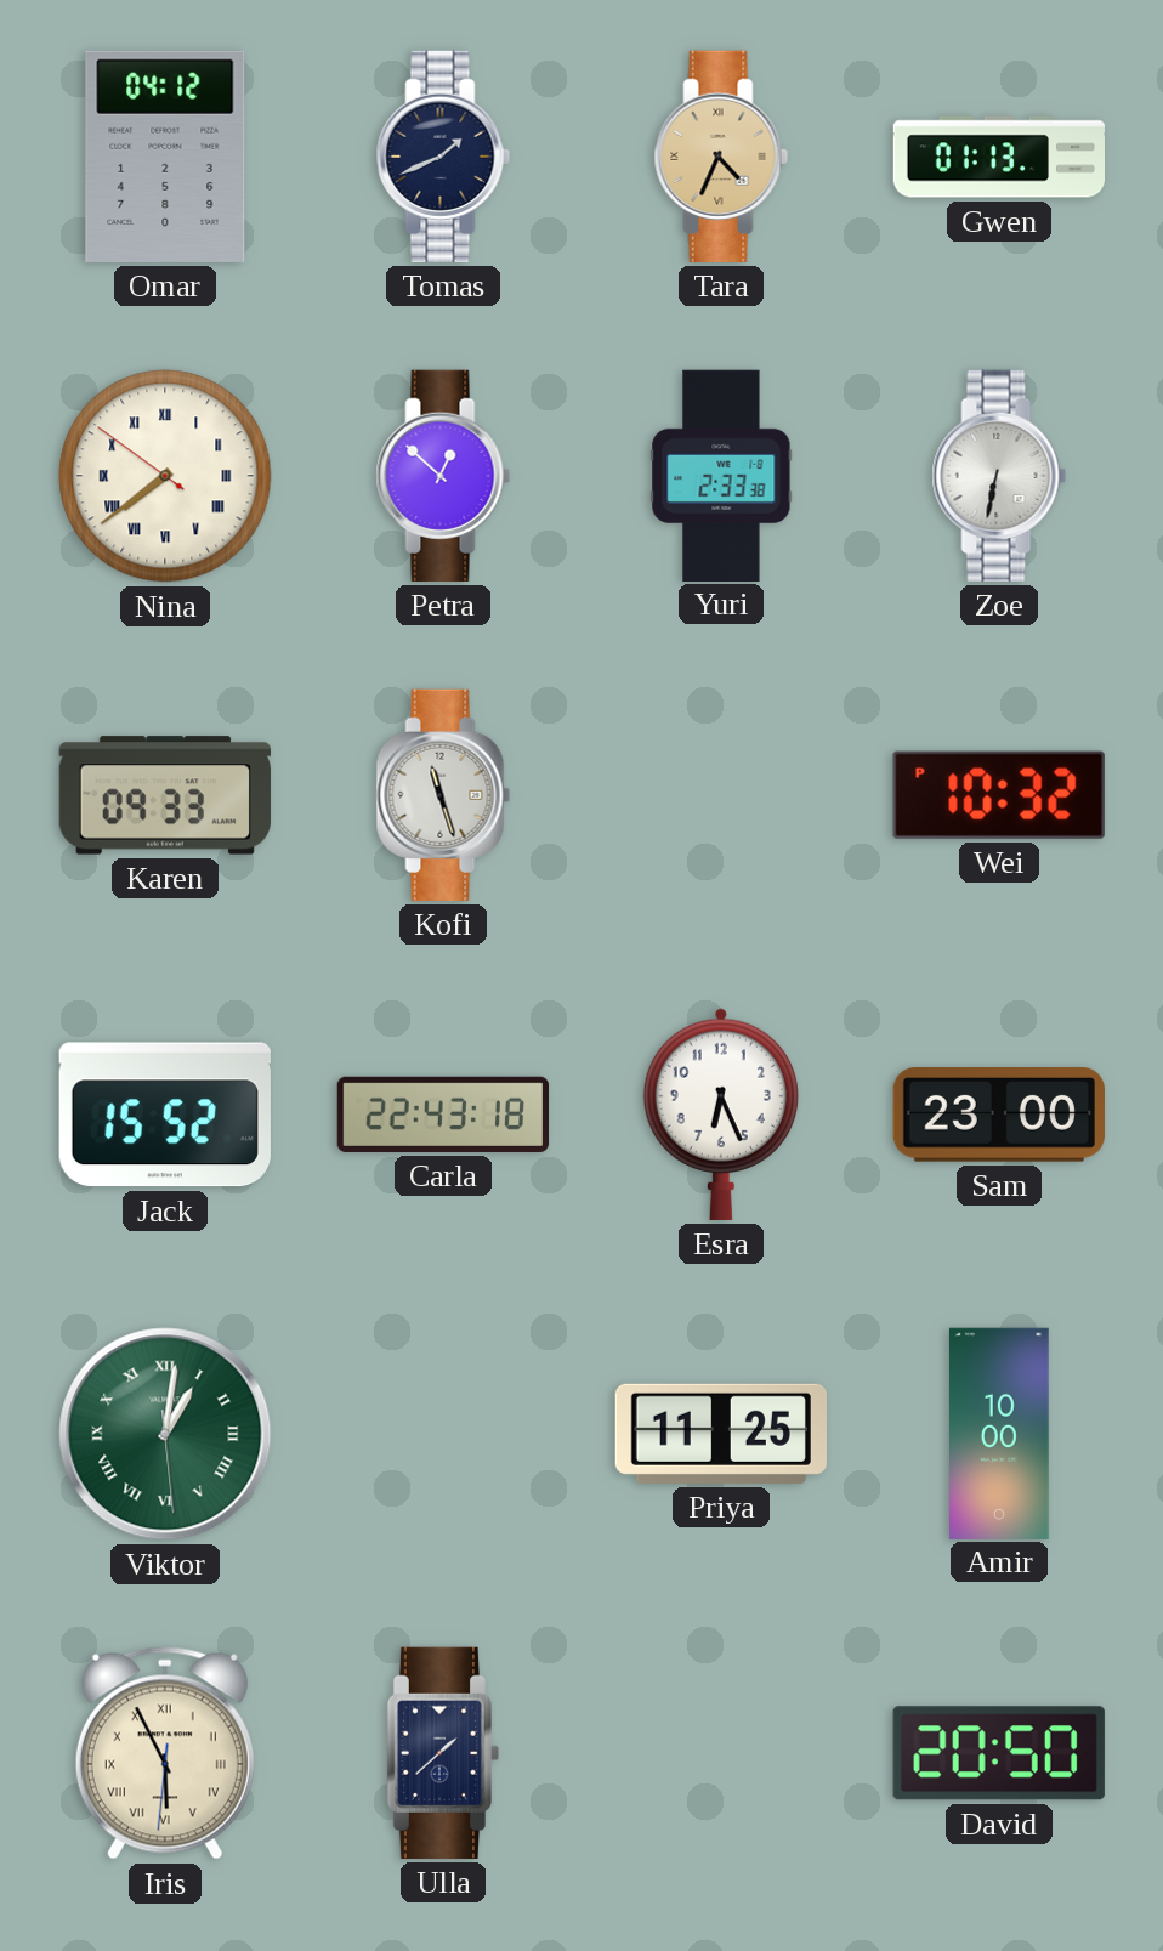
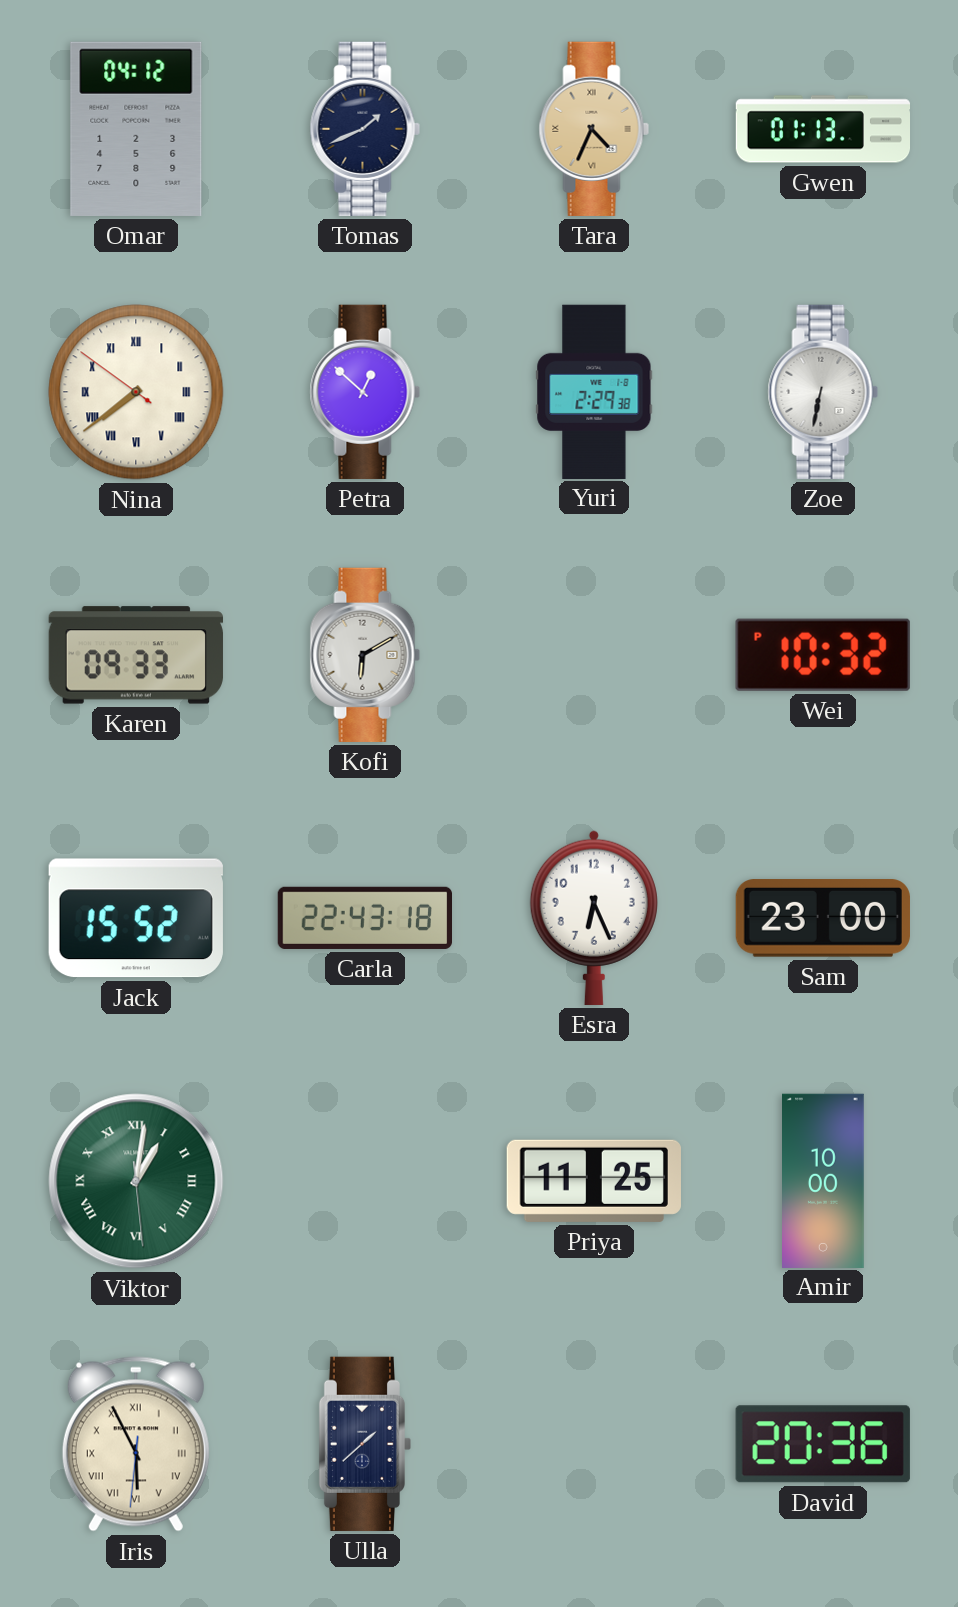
Yuri: 2:33 -> 2:29
Kofi: 11:27 -> 6:10
David: 20:50 -> 20:36
